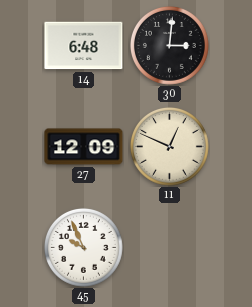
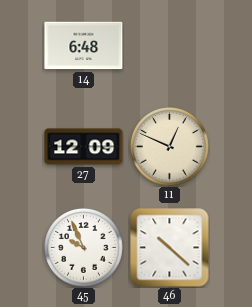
30: 3:01 -> none
46: none -> 10:22
